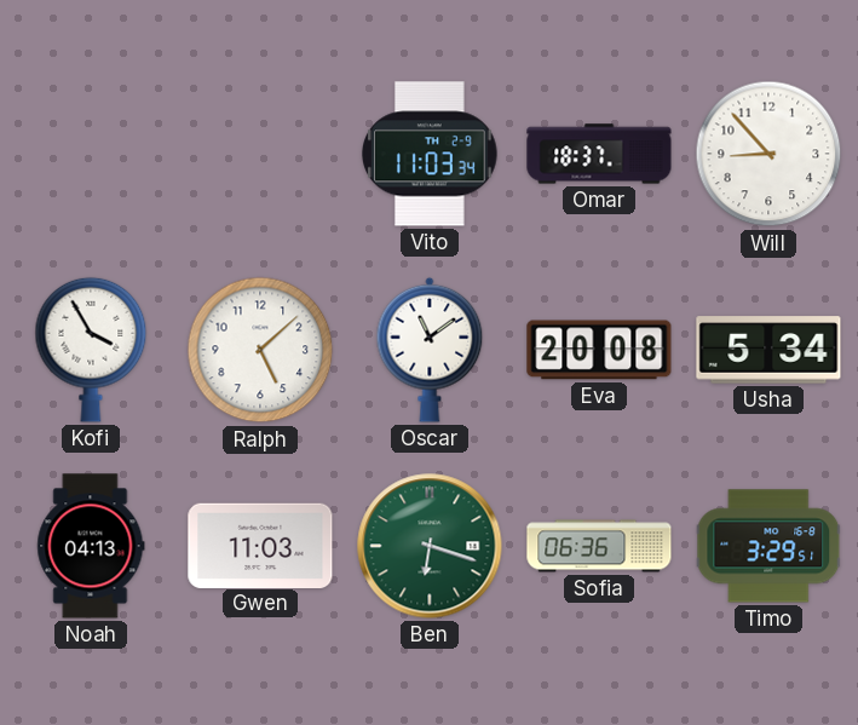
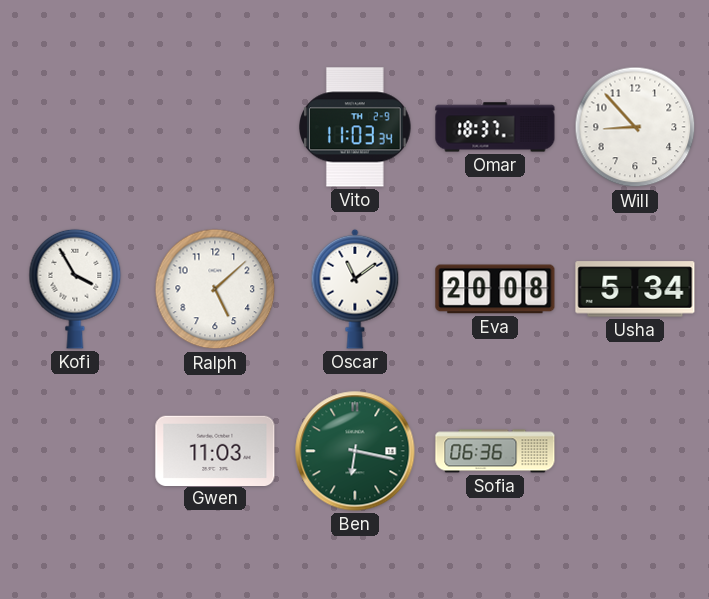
Noah: 04:13 -> none
Ben: 6:18 -> 6:17
Timo: 3:29 -> none
